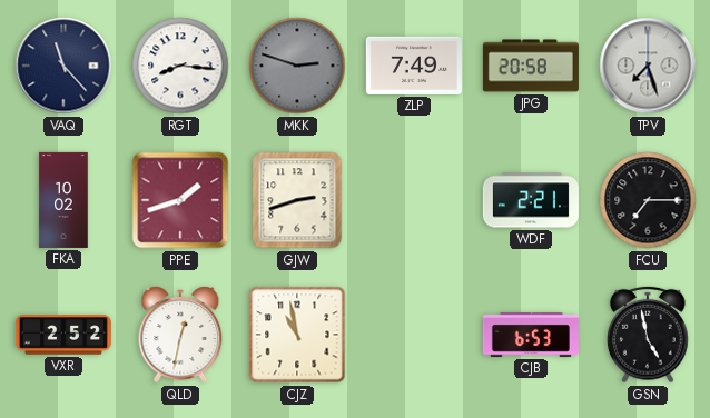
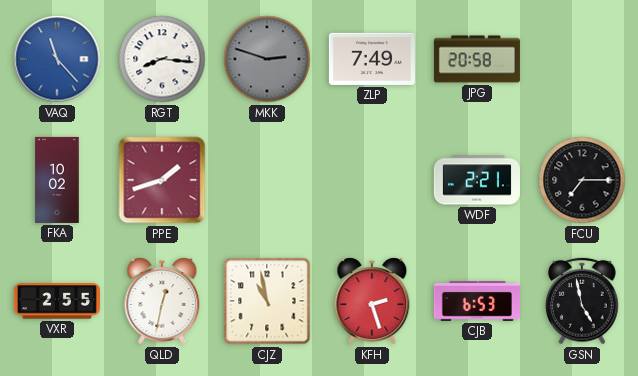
VAQ dial: navy -> blue
TPV: 7:27 -> none
GJW: 2:42 -> none
VXR: 2:52 -> 2:55
KFH: none -> 2:27
